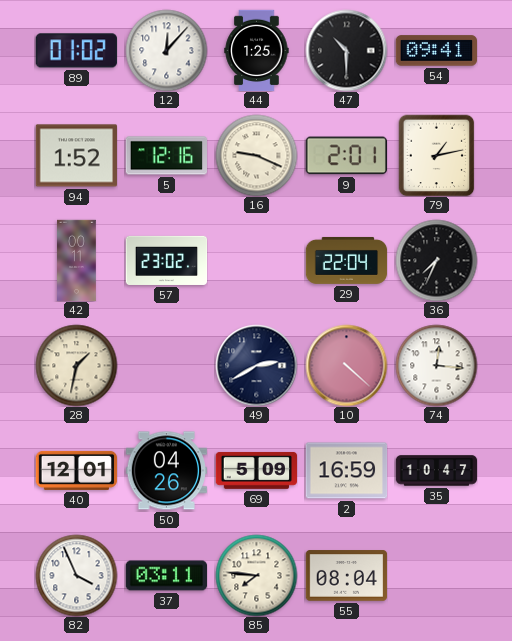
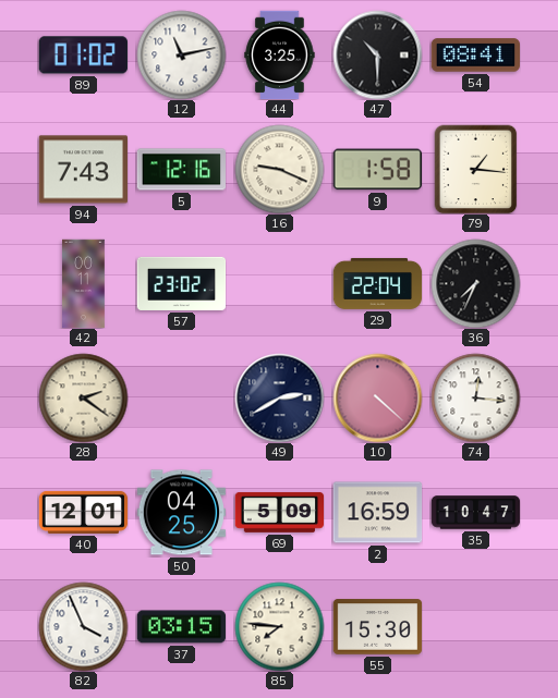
12: 12:07 -> 11:13
44: 1:25 -> 3:25
54: 09:41 -> 08:41
94: 1:52 -> 7:43
9: 2:01 -> 1:58
79: 1:13 -> 1:16
28: 1:32 -> 2:21
50: 04:26 -> 04:25
37: 03:11 -> 03:15
55: 08:04 -> 15:30
